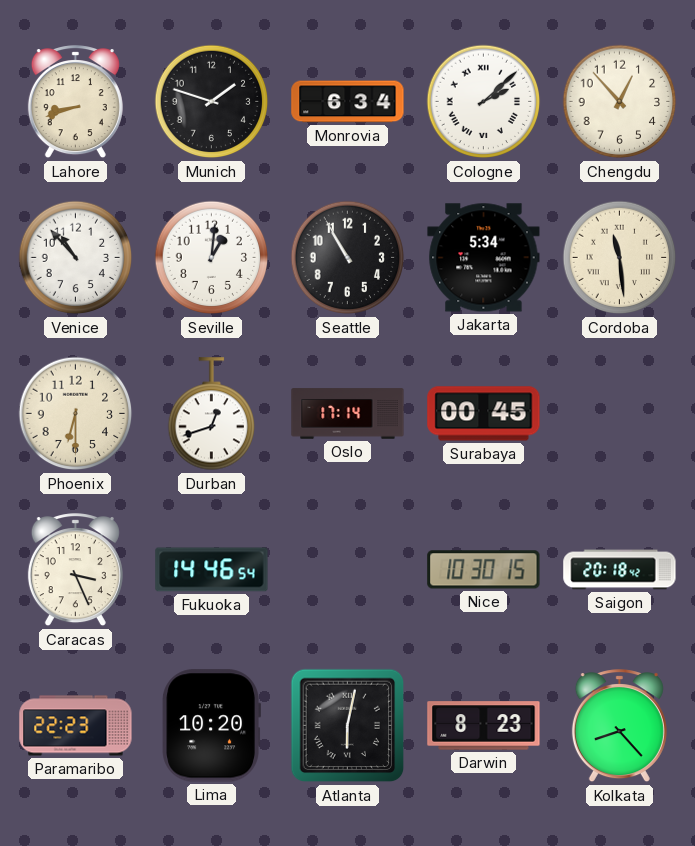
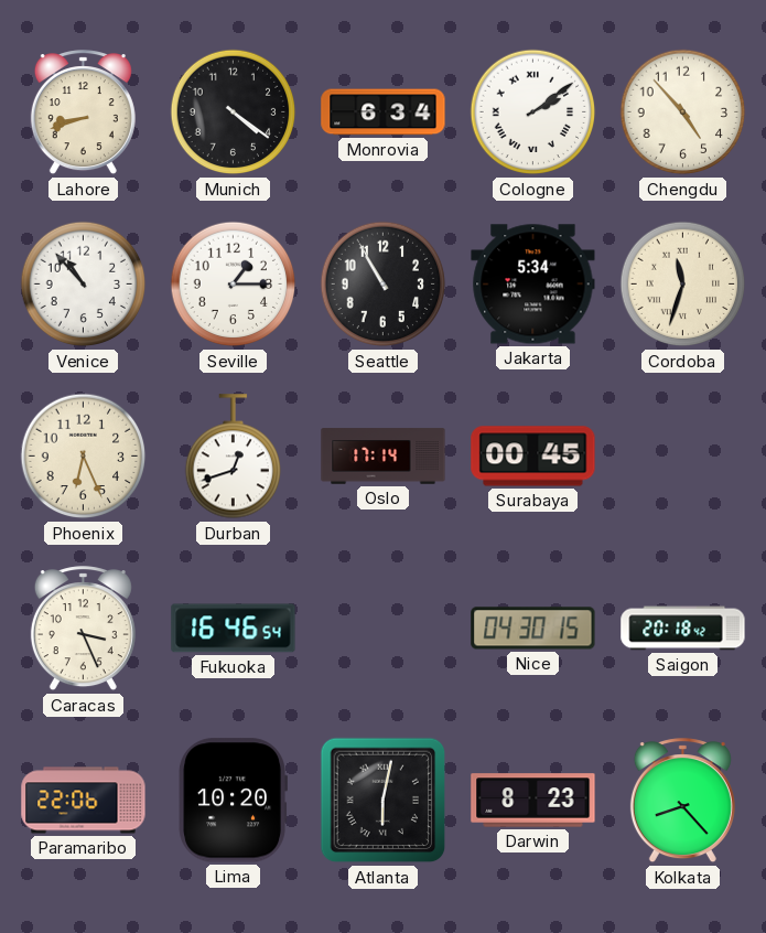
Munich: 1:48 -> 4:21
Cologne: 2:08 -> 2:09
Chengdu: 12:53 -> 4:53
Seville: 1:01 -> 1:15
Cordoba: 11:29 -> 11:33
Phoenix: 6:30 -> 6:26
Fukuoka: 14:46 -> 16:46
Nice: 10:30 -> 04:30
Paramaribo: 22:23 -> 22:06
